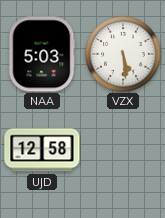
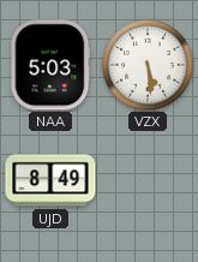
UJD: 12:58 -> 8:49
